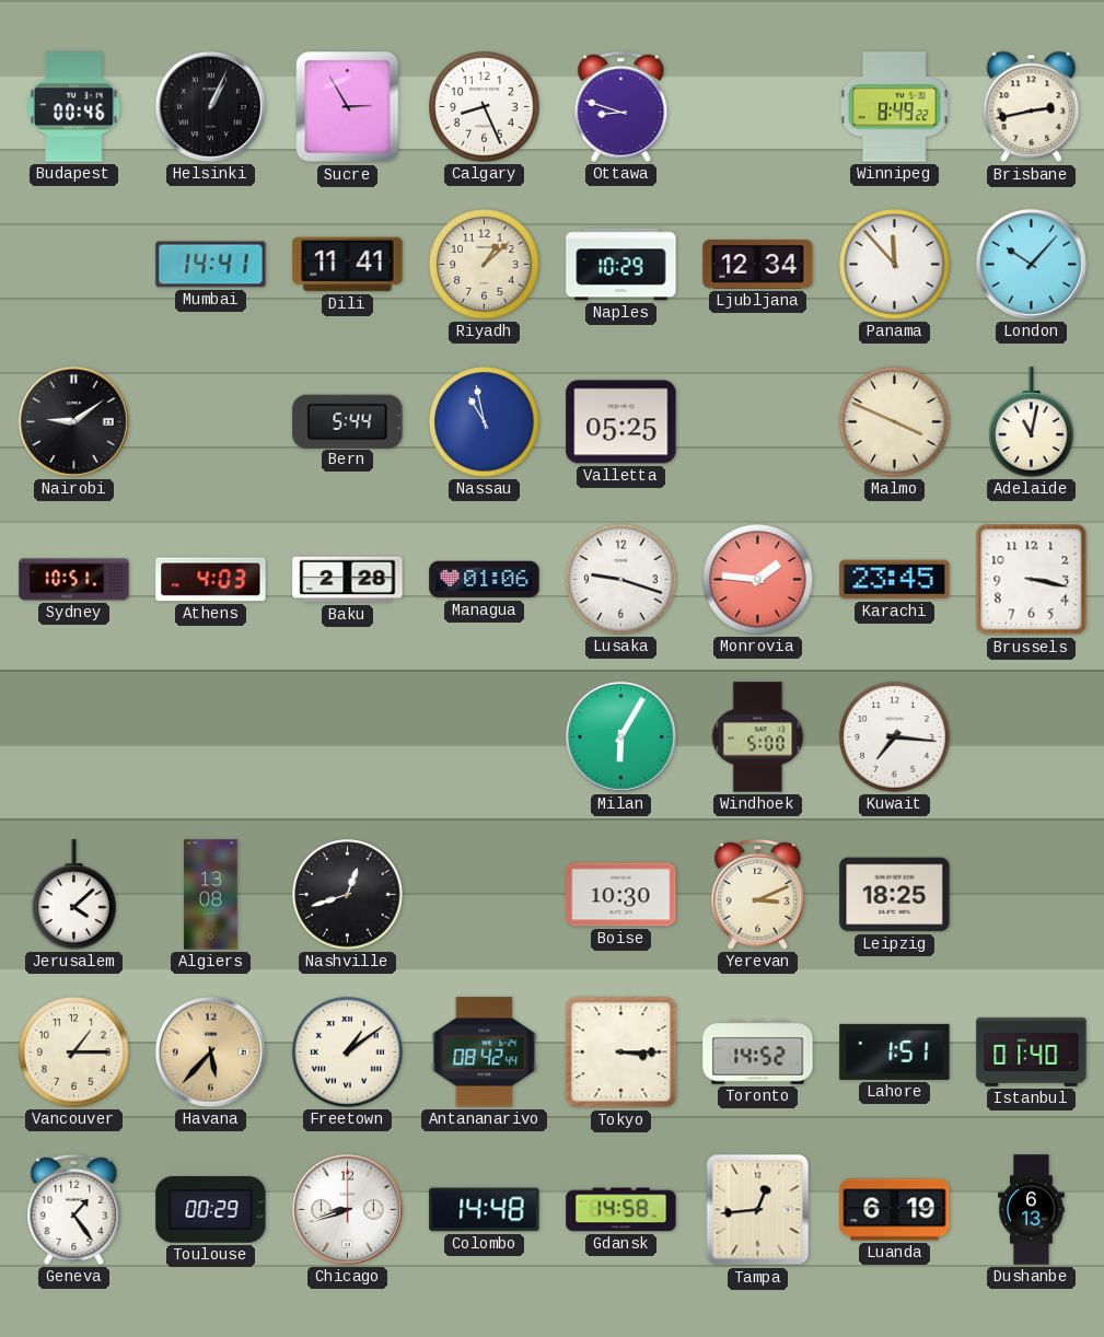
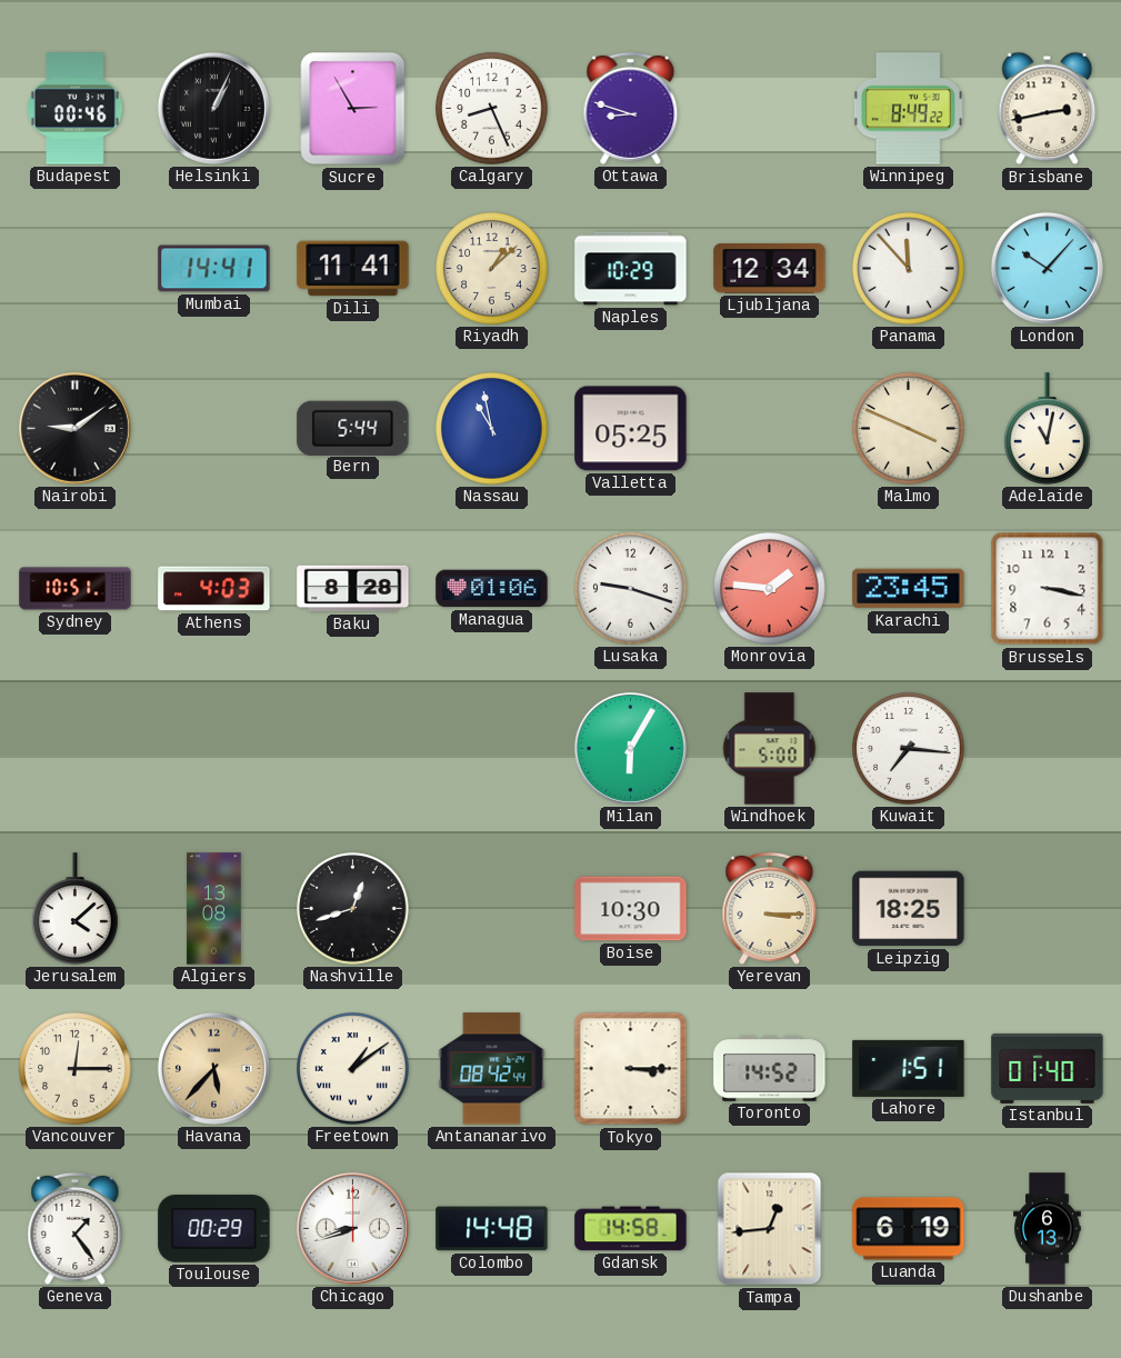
Baku: 2:28 -> 8:28
Yerevan: 3:11 -> 3:15
Vancouver: 1:15 -> 12:15
